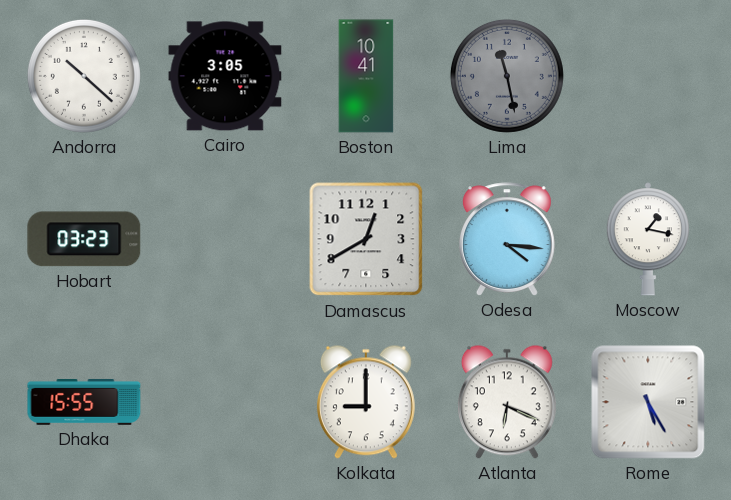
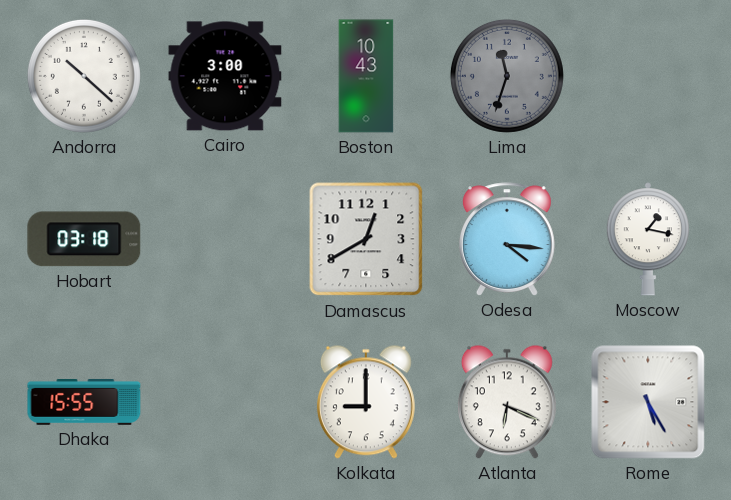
Cairo: 3:05 -> 3:00
Boston: 10:41 -> 10:43
Lima: 11:28 -> 11:33
Hobart: 03:23 -> 03:18
